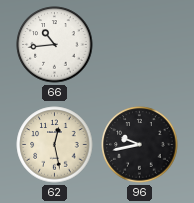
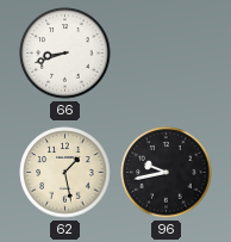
66: 10:44 -> 8:42
62: 12:28 -> 1:28
